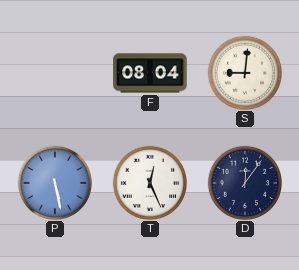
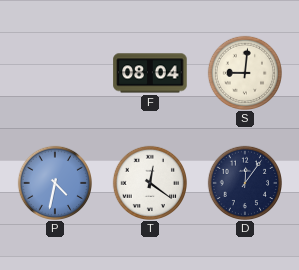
P: 5:28 -> 4:32
T: 12:26 -> 12:21
